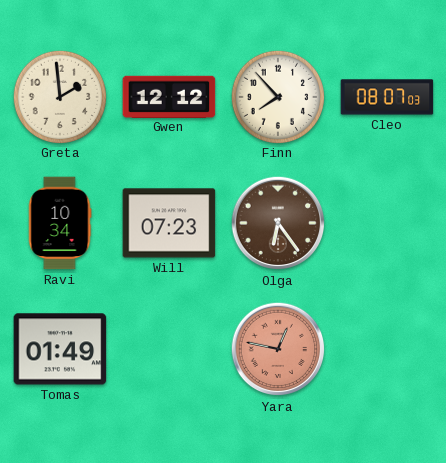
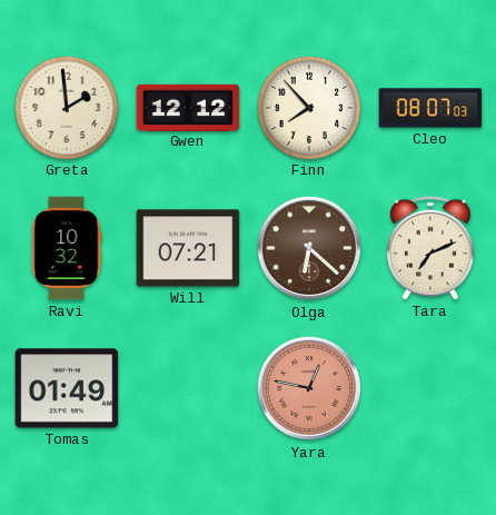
Ravi: 10:34 -> 10:32
Will: 07:23 -> 07:21
Olga: 6:24 -> 6:22
Tara: none -> 7:11
